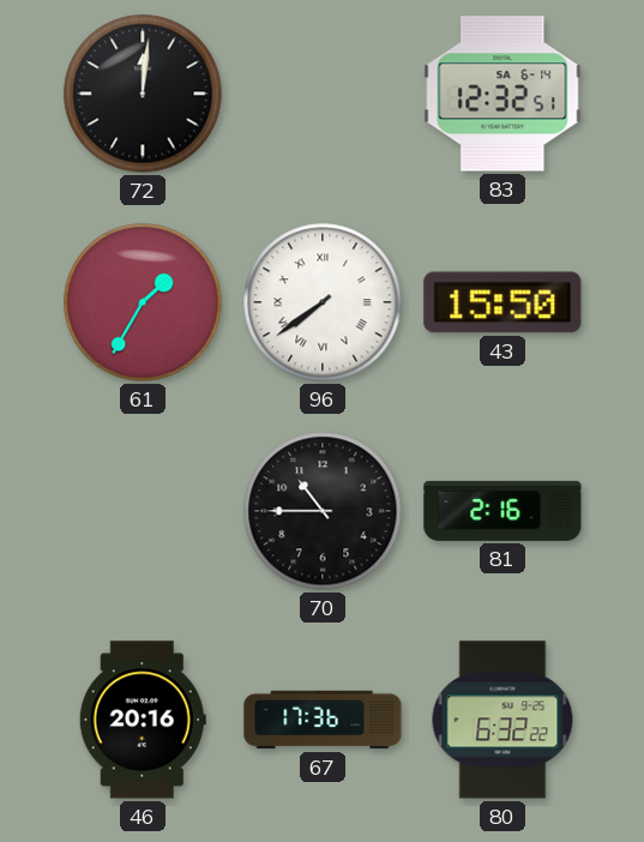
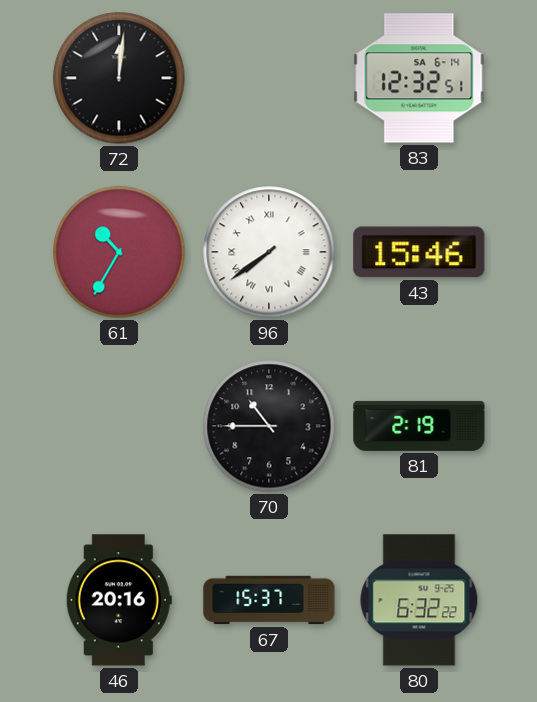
61: 1:35 -> 10:35
43: 15:50 -> 15:46
81: 2:16 -> 2:19
67: 17:36 -> 15:37
